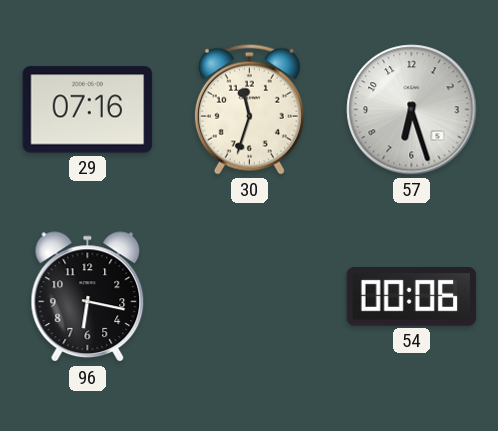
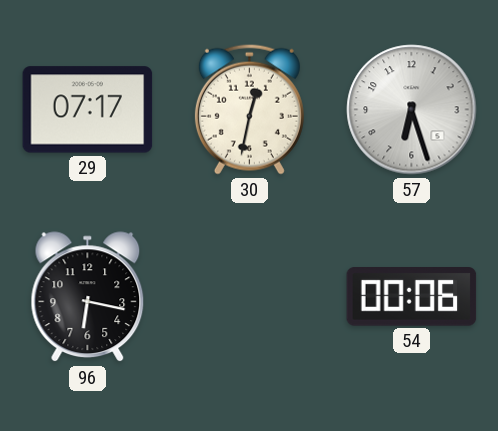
29: 07:16 -> 07:17
30: 11:33 -> 12:32
